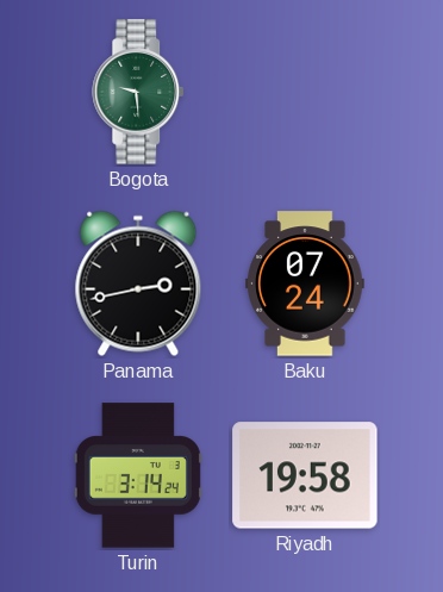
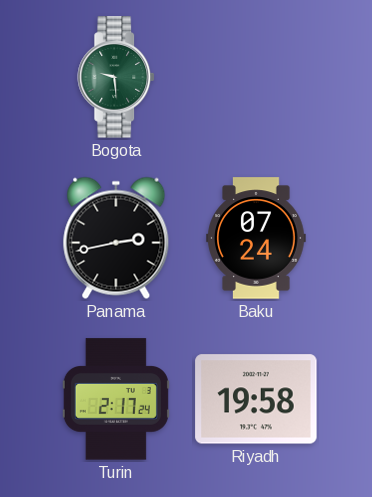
Turin: 3:14 -> 2:17
